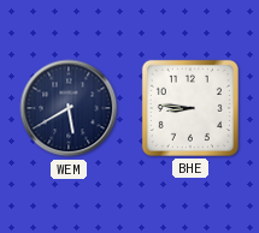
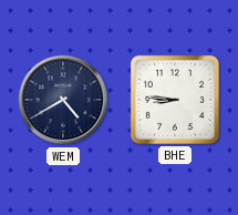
WEM: 5:40 -> 4:40
